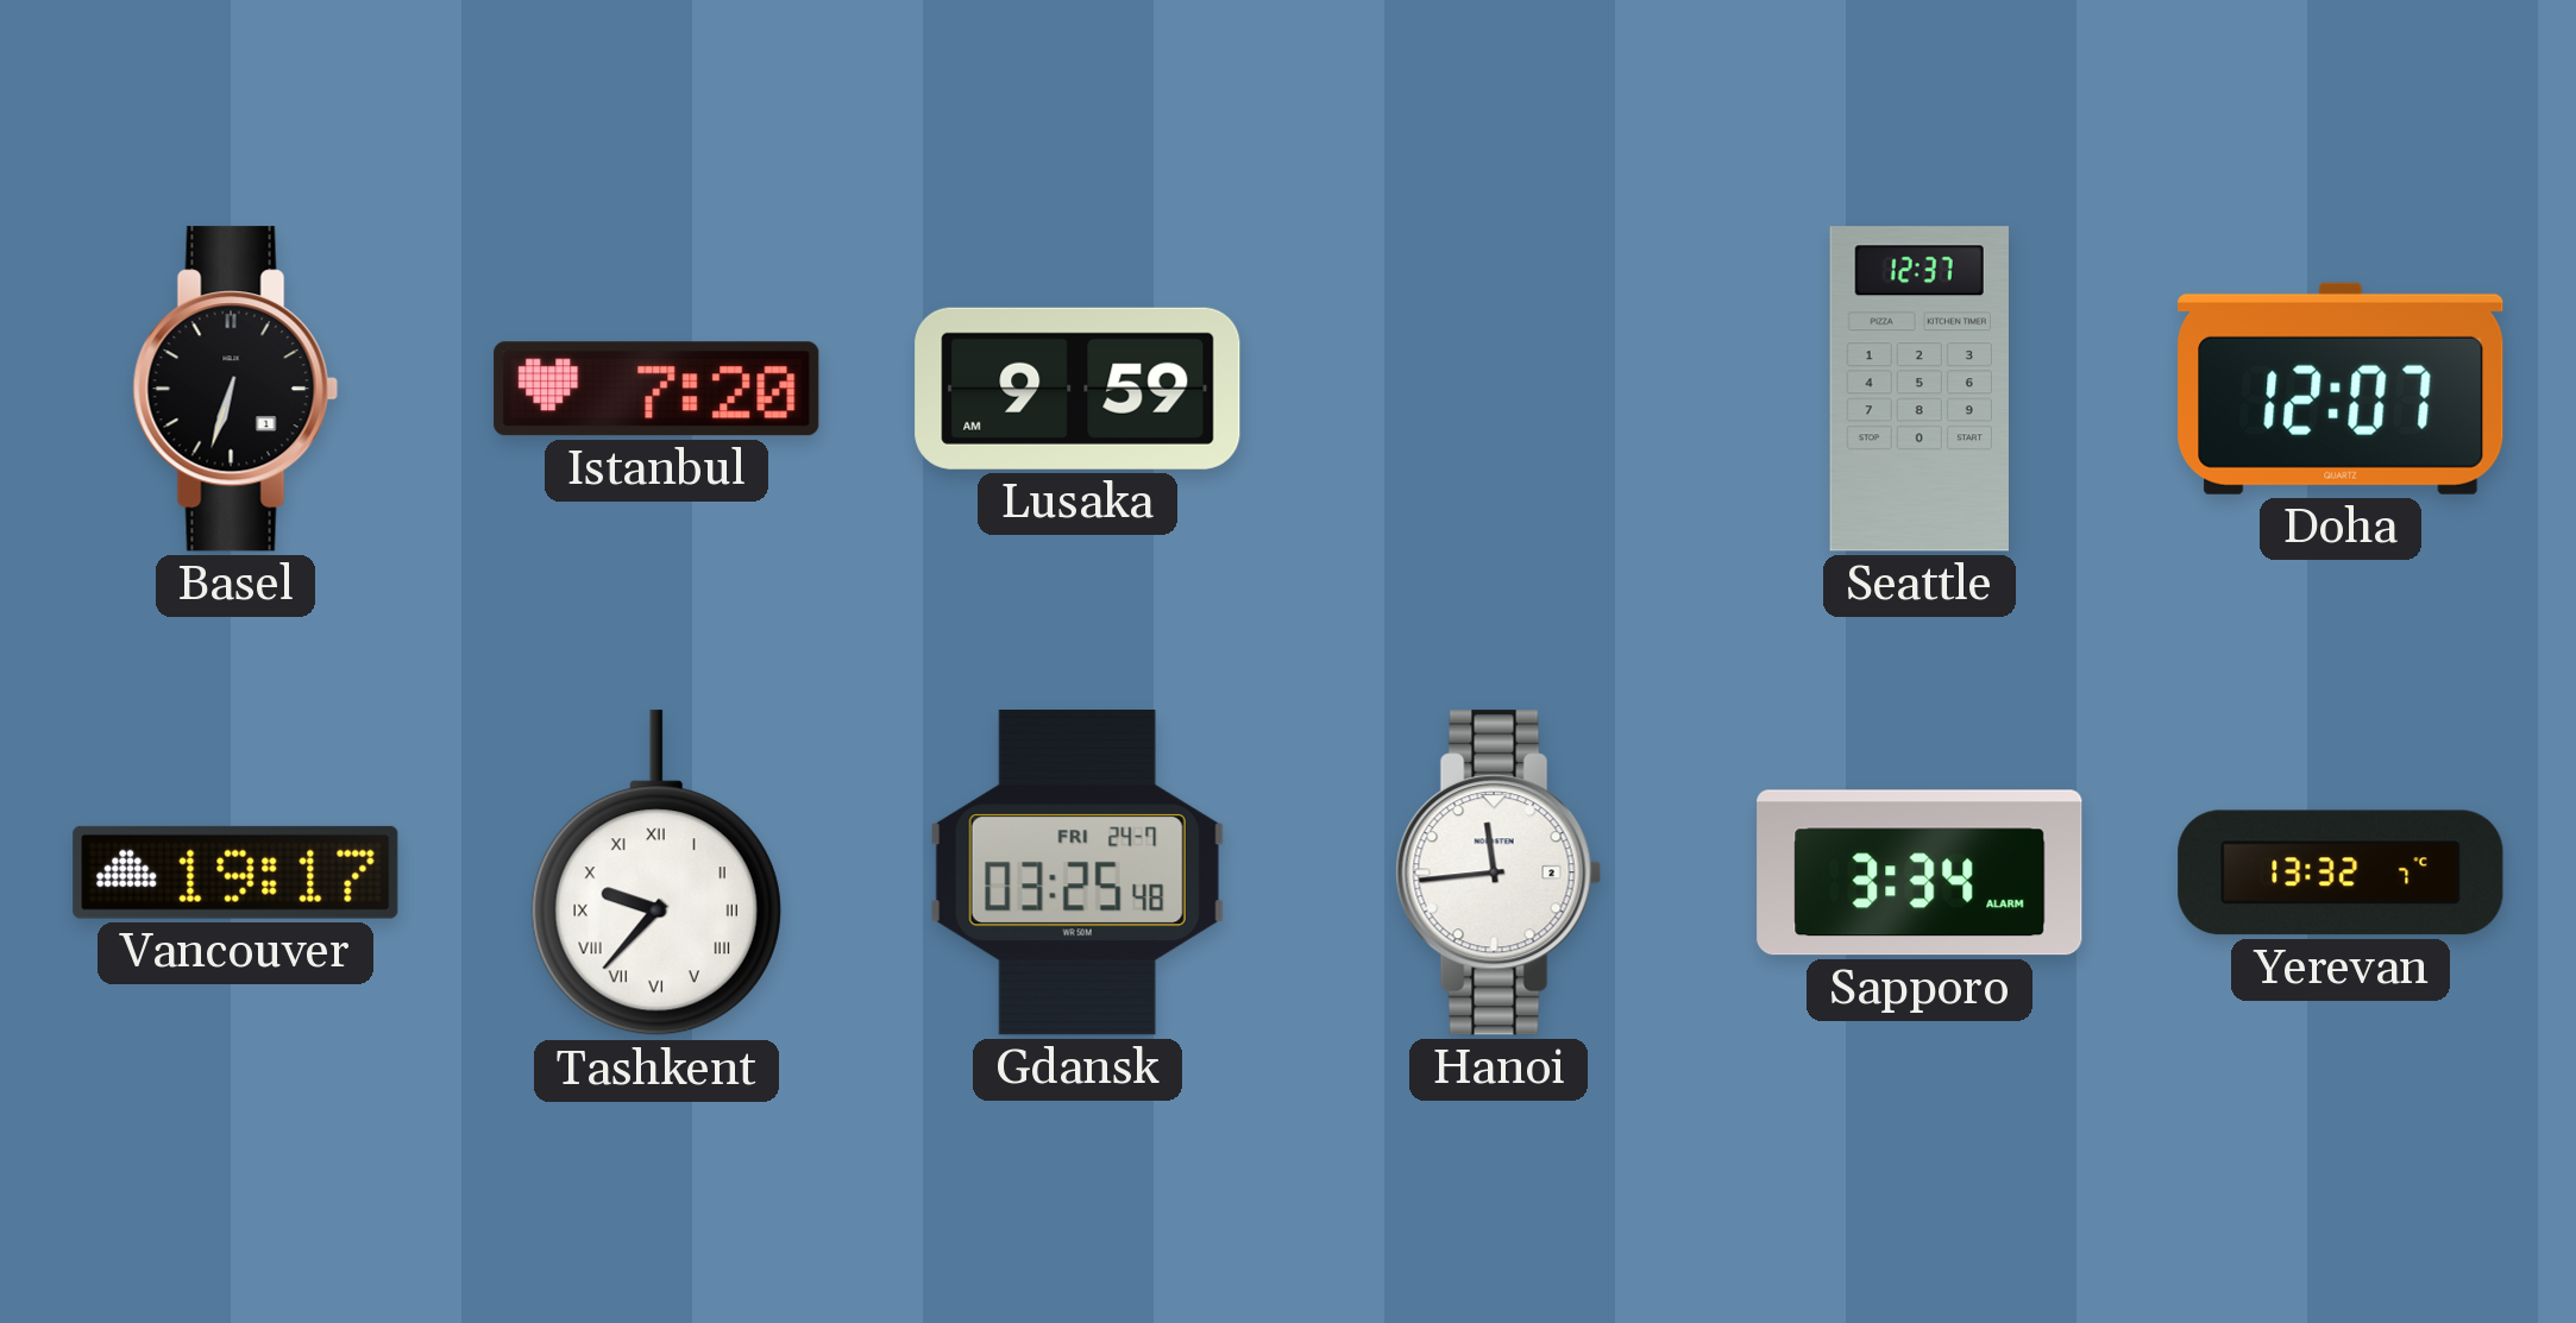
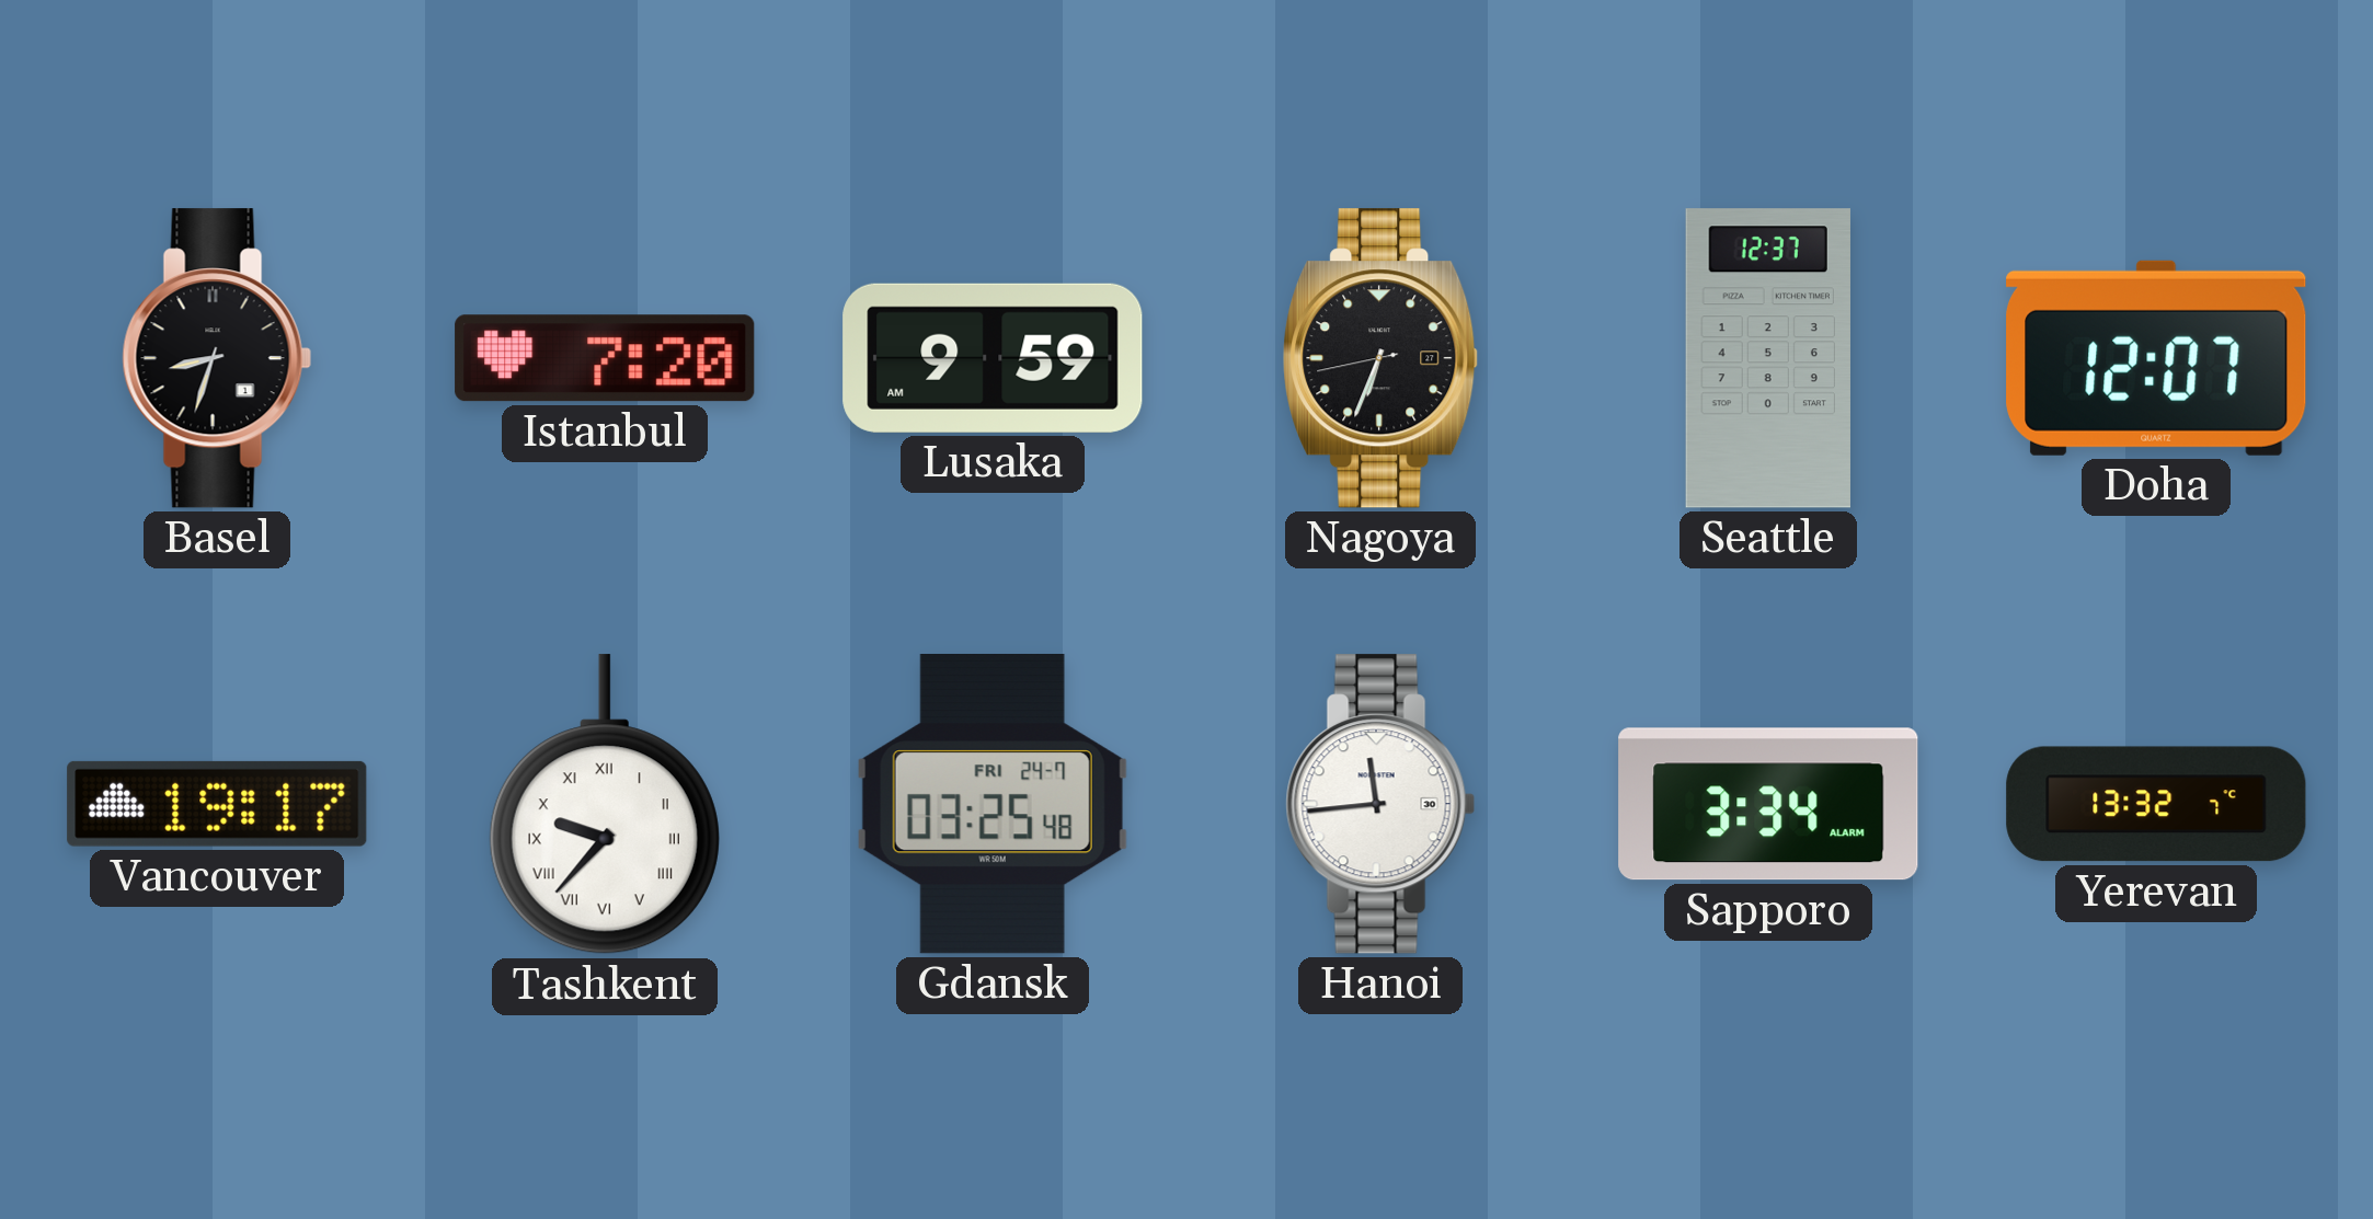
Basel: 6:33 -> 8:33
Nagoya: none -> 6:33
Hanoi date: 2 -> 30
